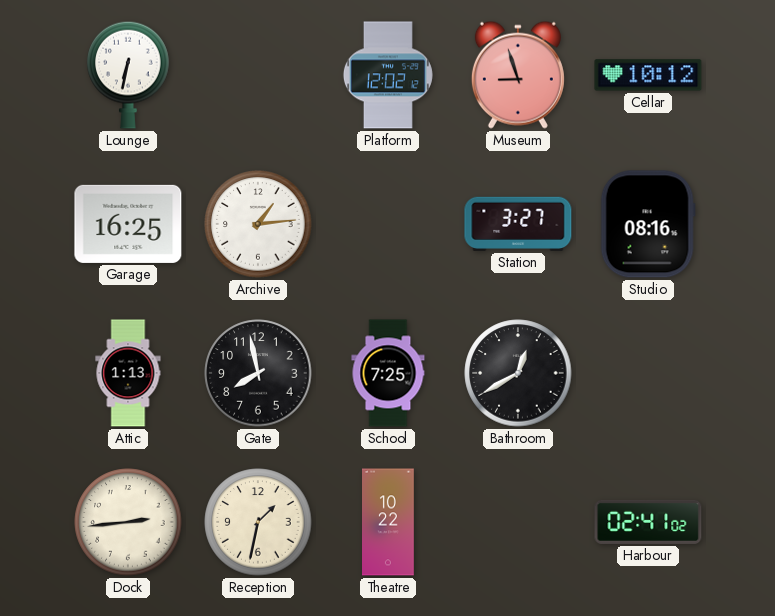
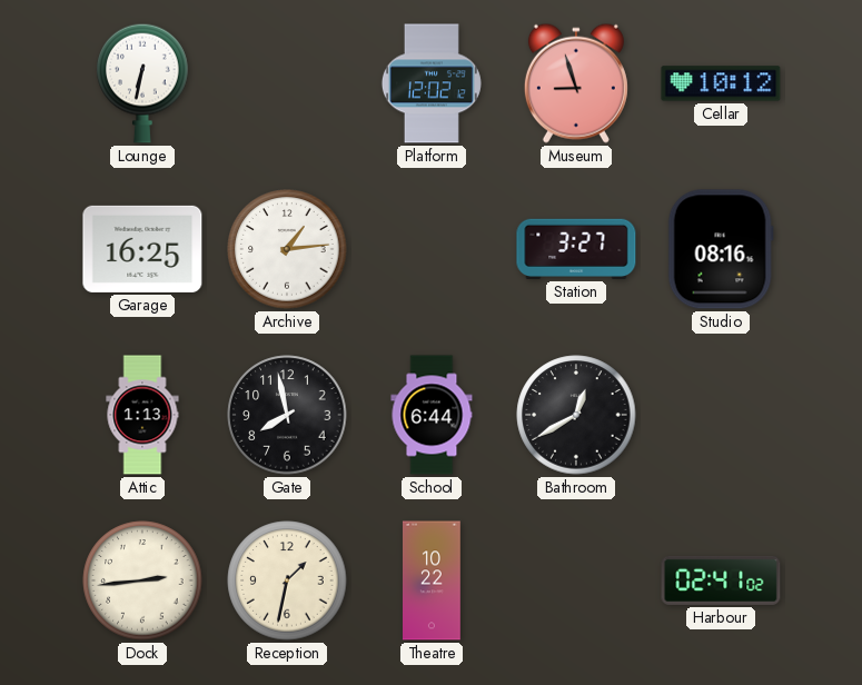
School: 7:25 -> 6:44
